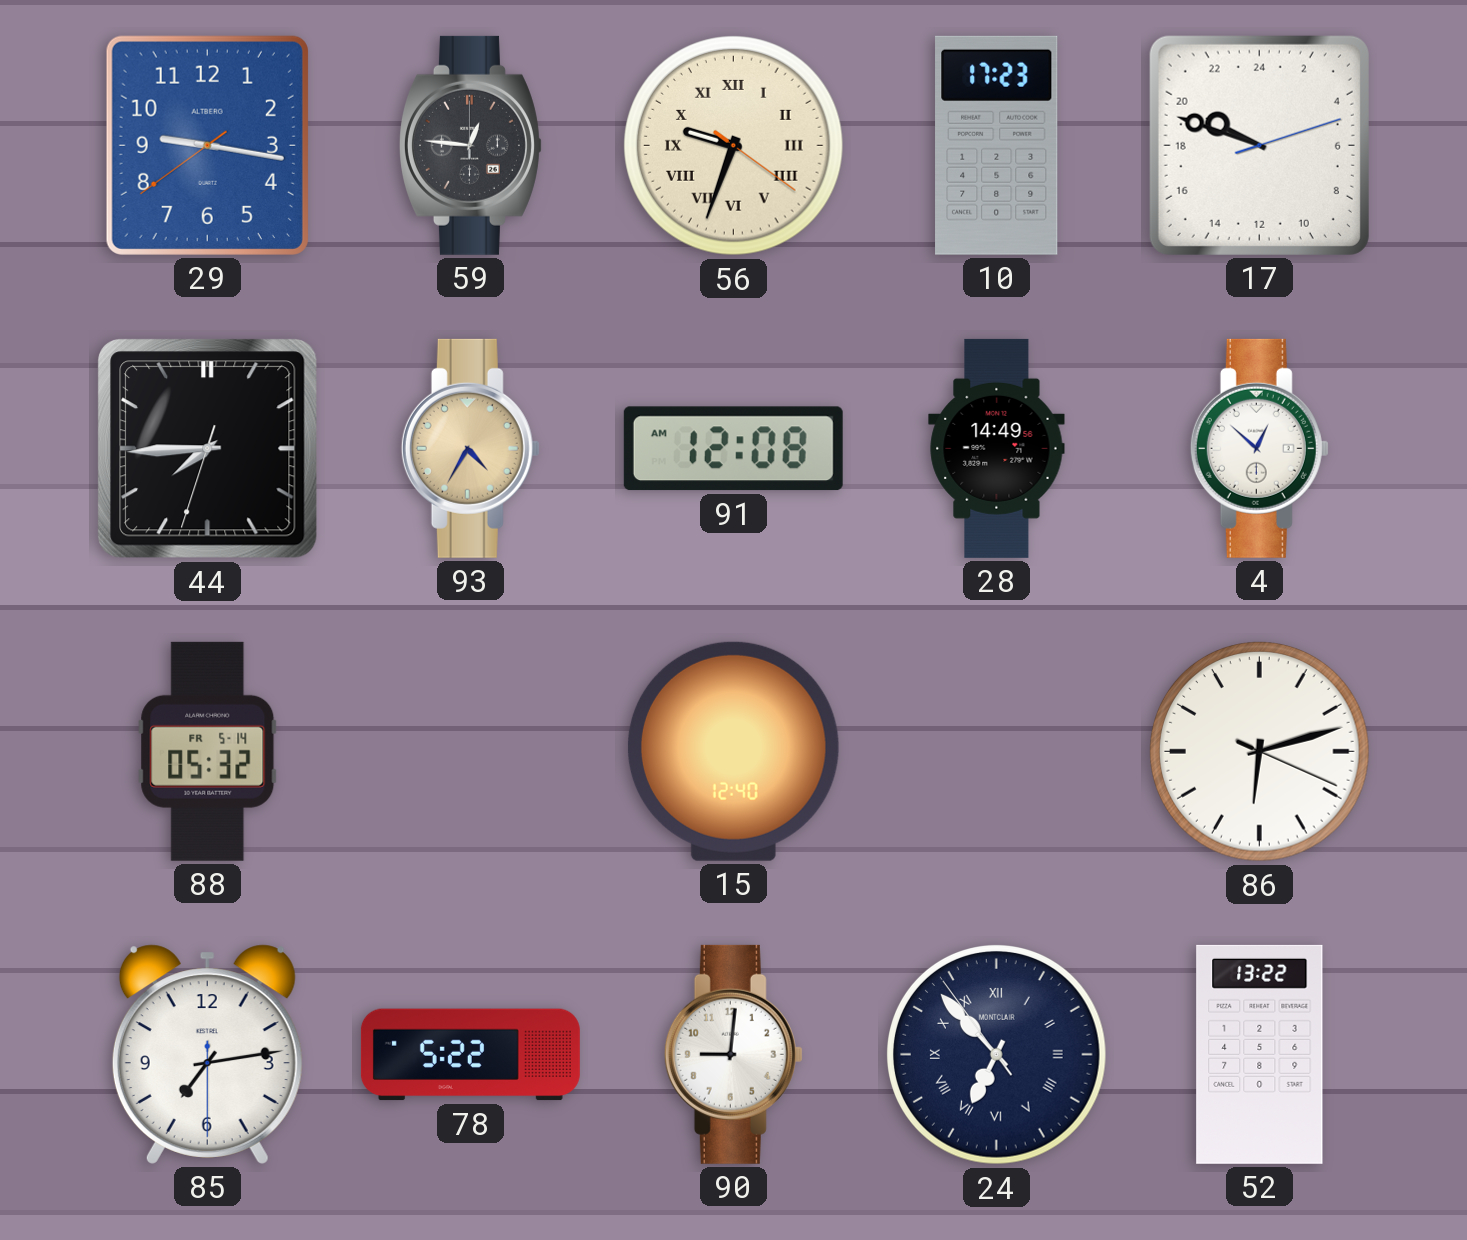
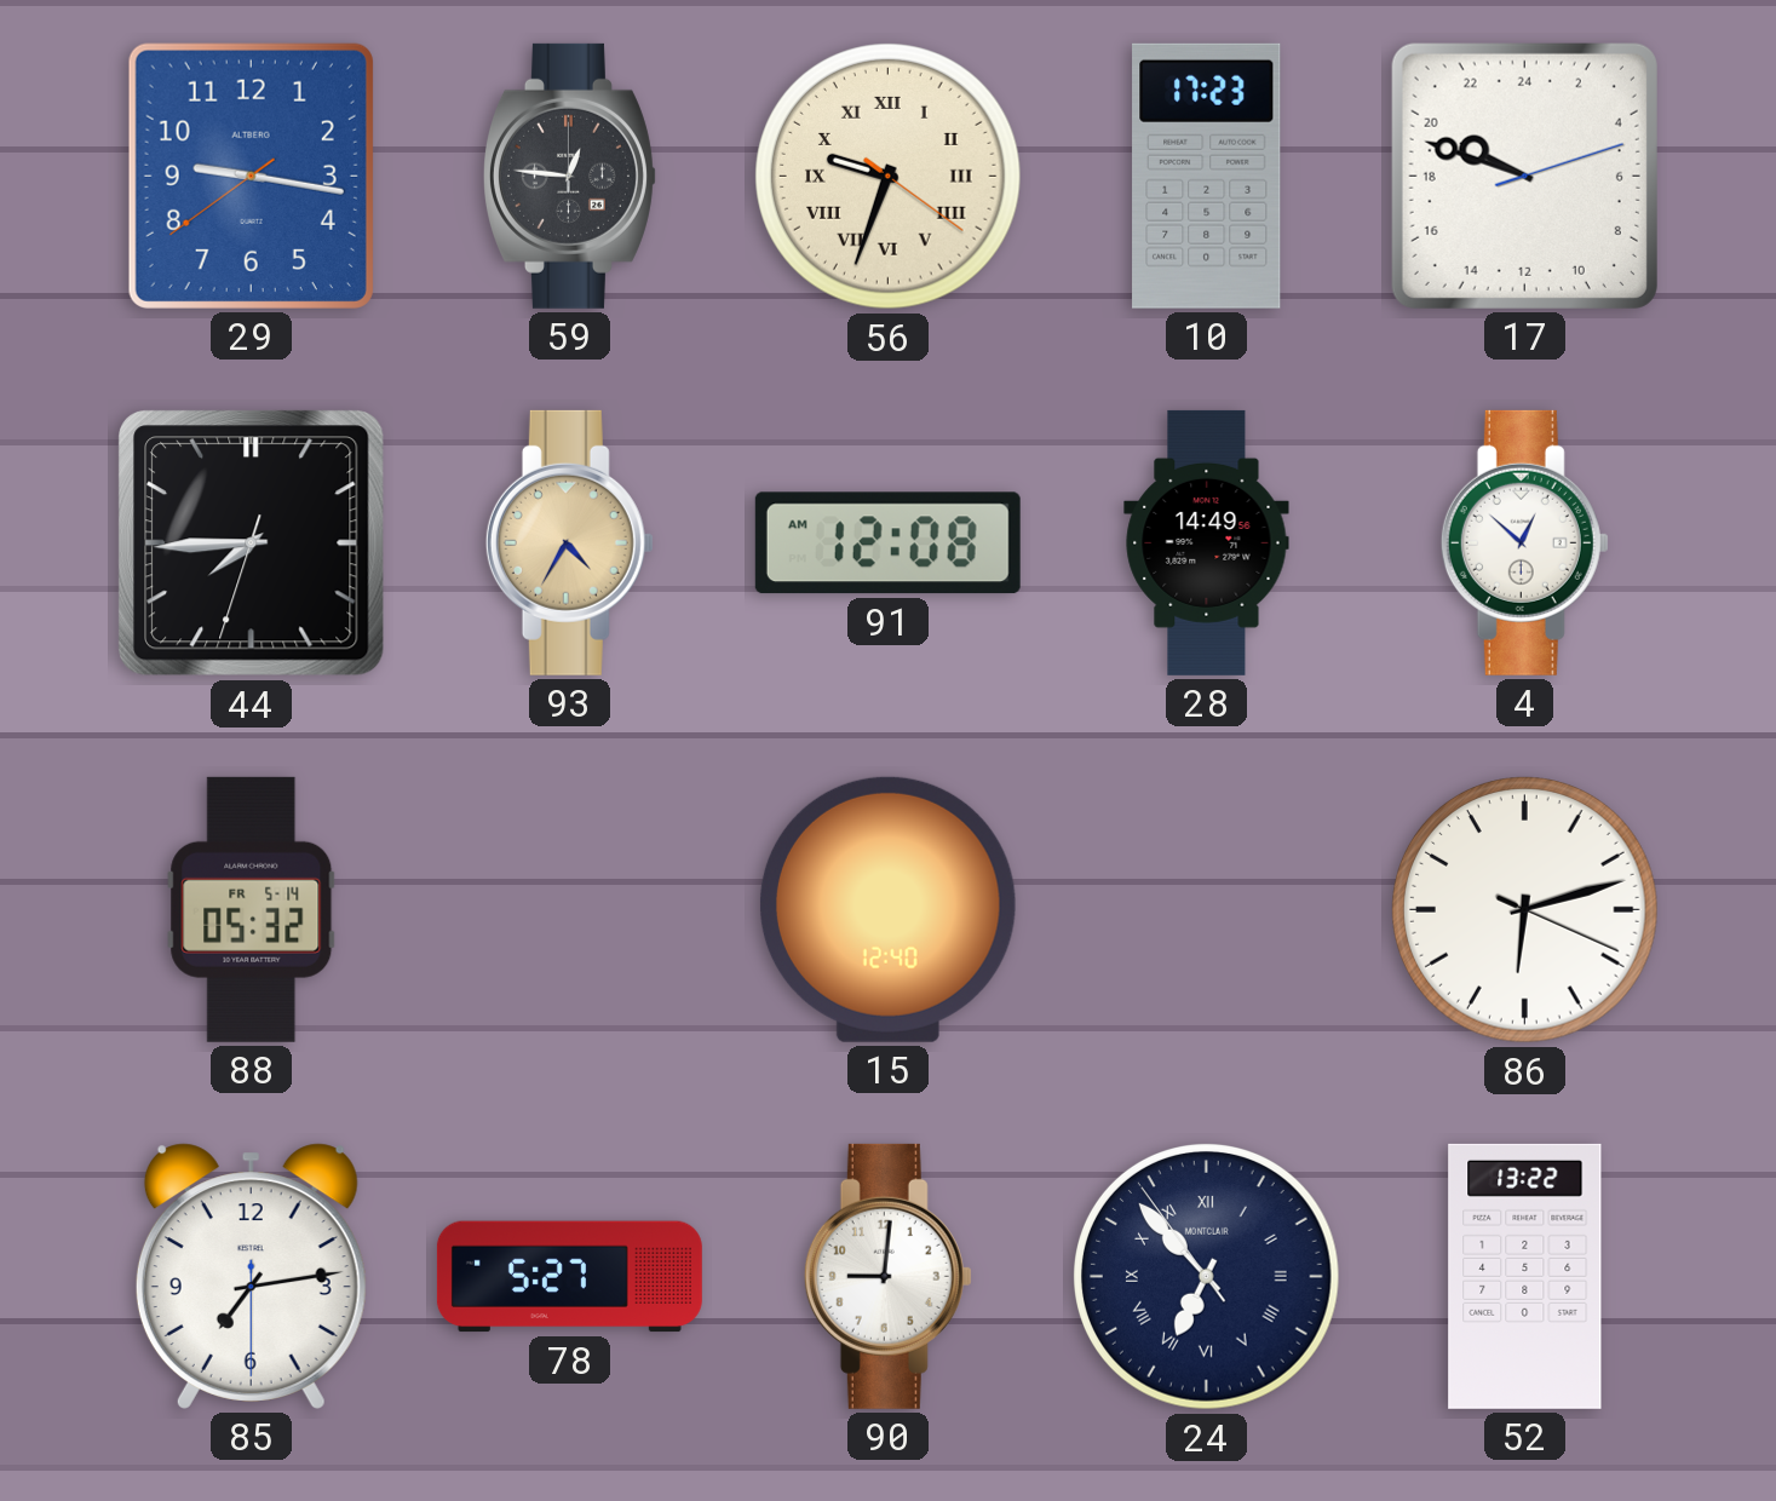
78: 5:22 -> 5:27
